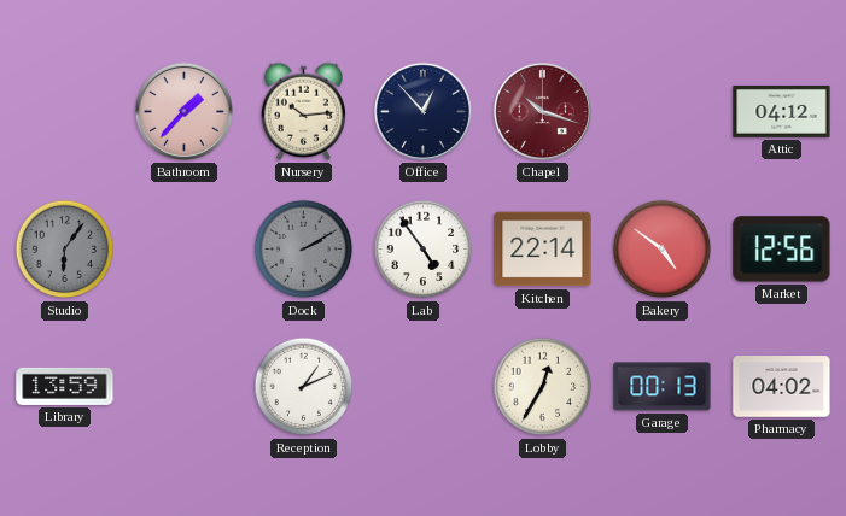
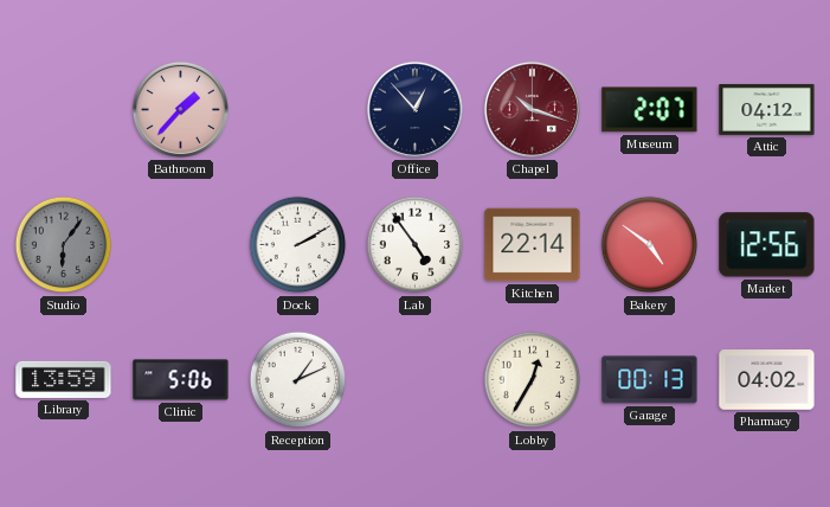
Nursery: 10:14 -> none
Museum: none -> 2:07
Dock dial: grey -> white
Clinic: none -> 5:06
